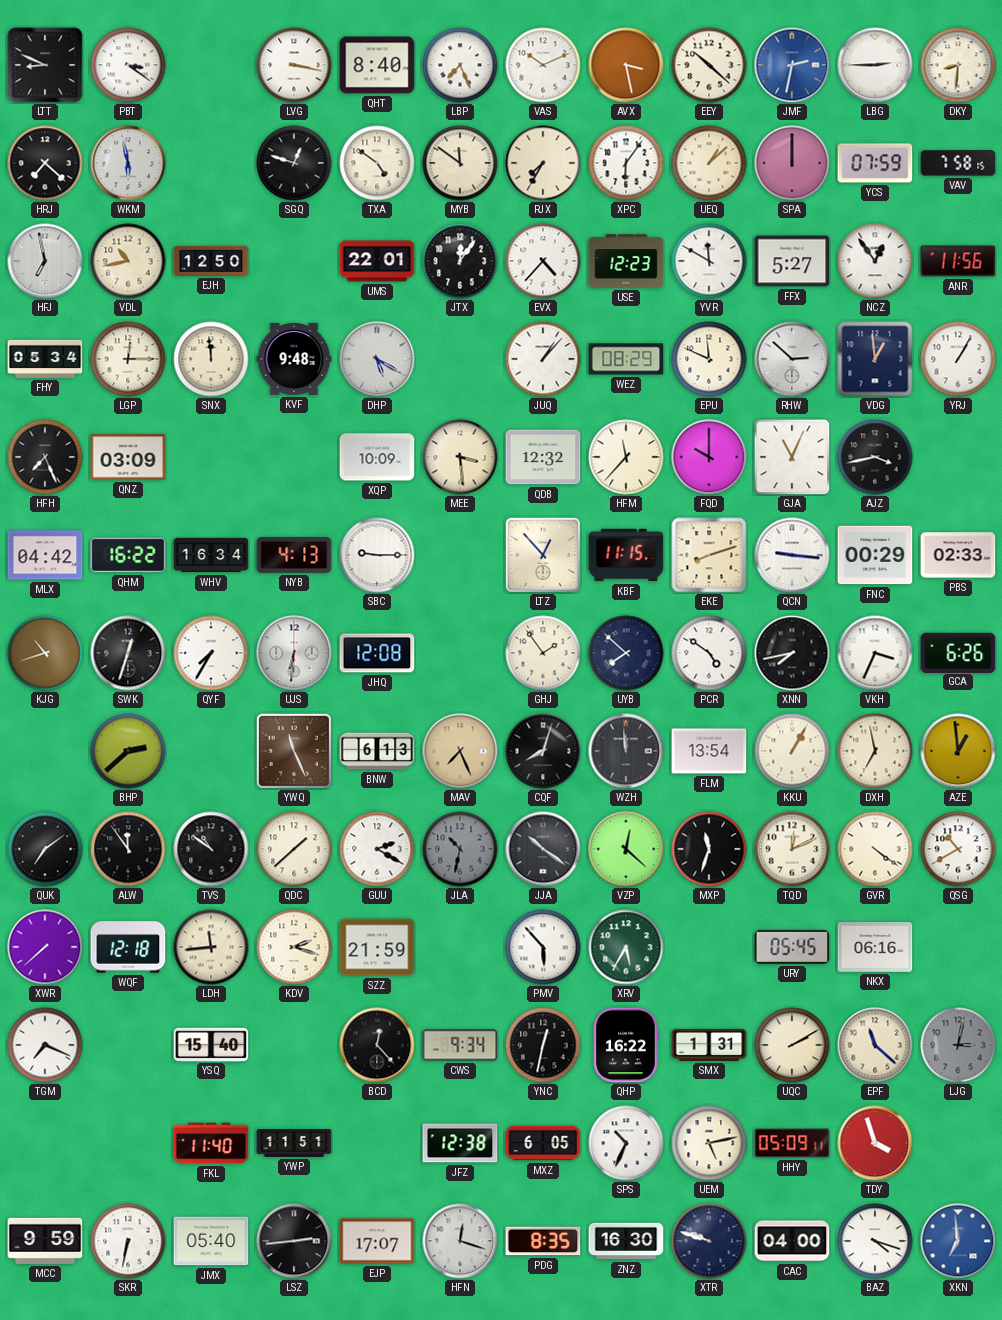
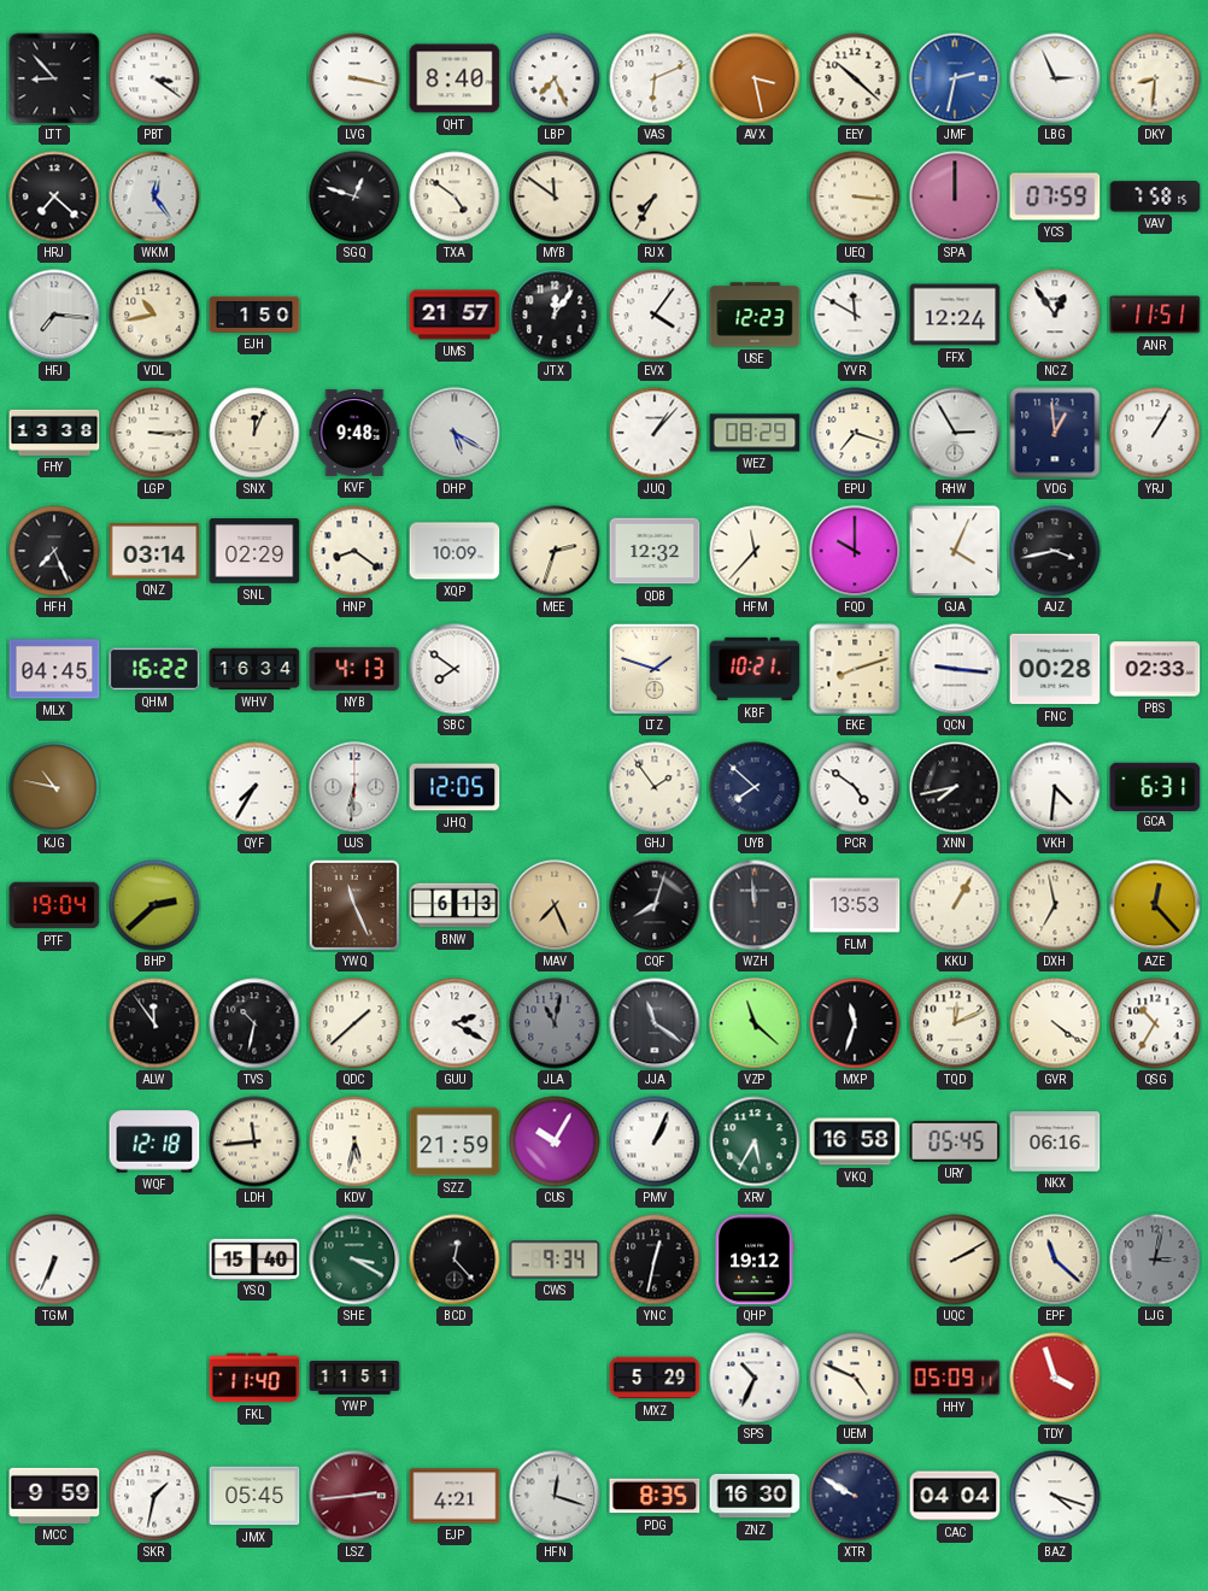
LTT: 8:49 -> 8:53
VAS: 10:11 -> 6:11
LBG: 2:45 -> 2:56
WKM: 5:58 -> 12:24
XPC: 6:06 -> none
UEQ: 1:08 -> 3:16
HFJ: 6:58 -> 7:16
EJH: 12:50 -> 1:50
UMS: 22:01 -> 21:57
EVX: 4:37 -> 4:06
FFX: 5:27 -> 12:24
ANR: 11:56 -> 11:51
FHY: 05:34 -> 13:38
LGP: 12:15 -> 3:15
SNX: 11:59 -> 12:04
EPU: 11:49 -> 7:18
RHW: 2:52 -> 2:55
QNZ: 03:09 -> 03:14
SNL: none -> 02:29
HNP: none -> 8:21
MEE: 3:29 -> 2:33
GJA: 11:04 -> 4:04
MLX: 04:42 -> 04:45
SBC: 9:15 -> 7:51
LTZ: 12:53 -> 1:48
KBF: 11:15 -> 10:21
FNC: 00:29 -> 00:28
KJG: 10:42 -> 10:47
SWK: 12:33 -> none
JHQ: 12:08 -> 12:05
VKH: 3:34 -> 4:31
GCA: 6:26 -> 6:31
PTF: none -> 19:04
FLM: 13:54 -> 13:53
AZE: 12:59 -> 12:23
QUK: 7:09 -> none
TVS: 10:51 -> 10:32
JLA: 10:32 -> 11:02
JJA: 10:21 -> 11:21
VZP: 12:22 -> 11:22
QSG: 10:40 -> 10:35
XWR: 7:38 -> none
KDV: 2:18 -> 5:32
CUS: none -> 10:05
PMV: 5:53 -> 1:04
VKQ: none -> 16:58
TGM: 7:19 -> 6:34
SHE: none -> 3:20
QHP: 16:22 -> 19:12
SMX: 1:31 -> none
JFZ: 12:38 -> none
MXZ: 6:05 -> 5:29
UEM: 5:13 -> 4:49
SKR: 6:32 -> 1:32
JMX: 05:40 -> 05:45
LSZ dial: black -> burgundy
EJP: 17:07 -> 4:21
XTR: 9:48 -> 9:50
CAC: 04:00 -> 04:04
XKN: 6:59 -> none
